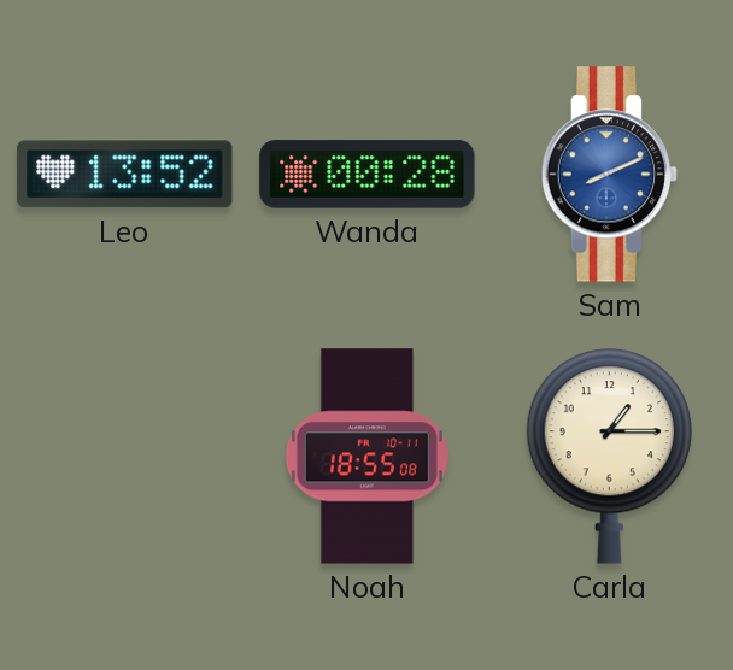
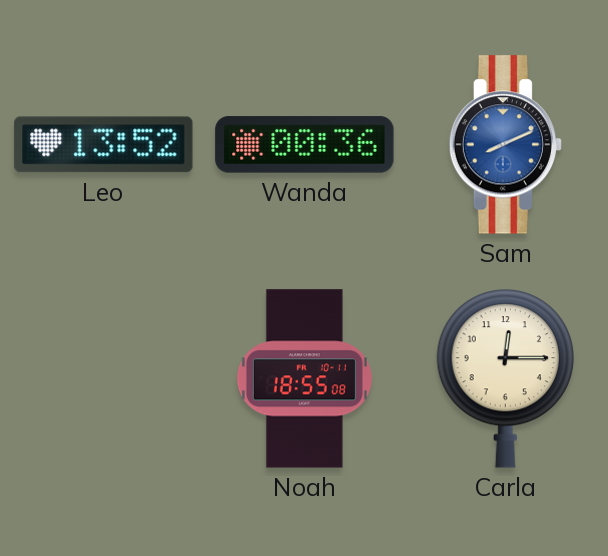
Wanda: 00:28 -> 00:36
Carla: 1:15 -> 12:15
